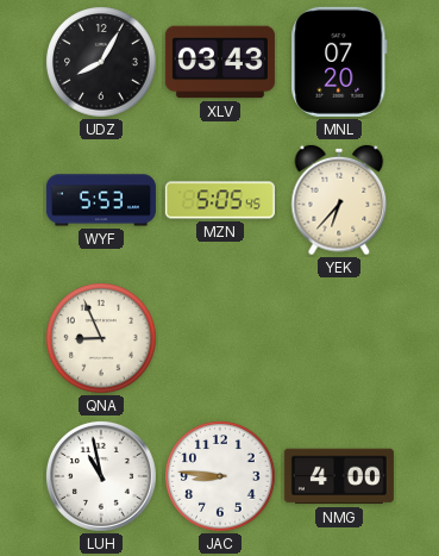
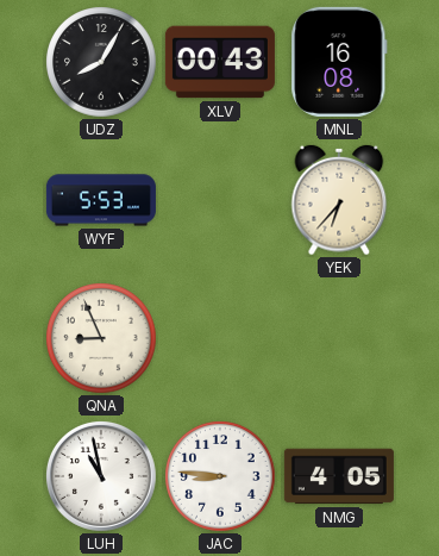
XLV: 03:43 -> 00:43
MNL: 07:20 -> 16:08
MZN: 5:05 -> none
NMG: 4:00 -> 4:05
